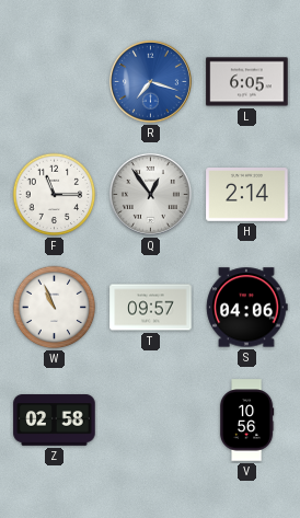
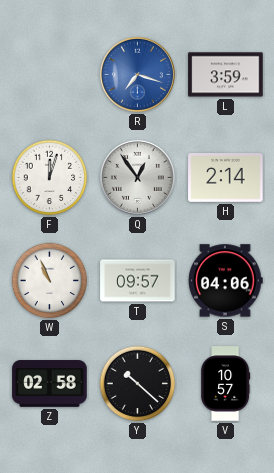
L: 6:05 -> 3:59
F: 11:15 -> 12:03
Y: none -> 10:22
V: 10:56 -> 10:57
